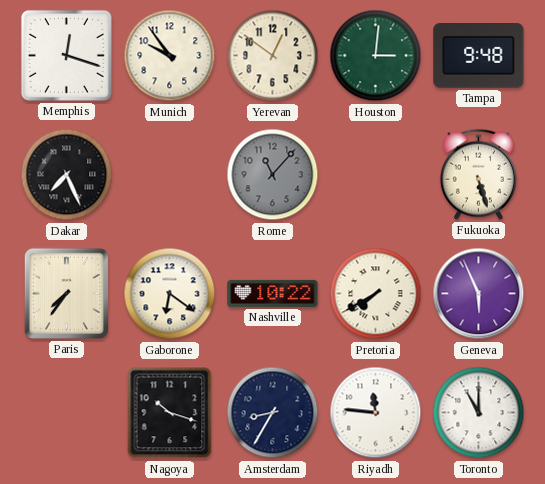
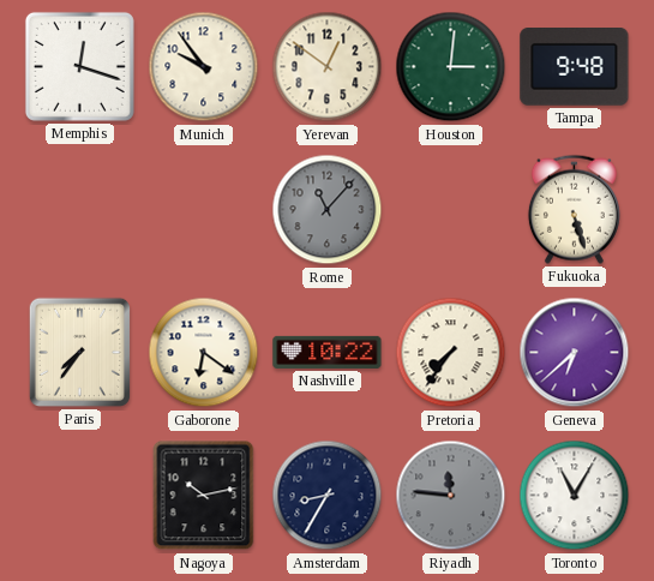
Dakar: 7:26 -> none
Pretoria: 7:40 -> 7:36
Geneva: 5:56 -> 6:38
Nagoya: 10:18 -> 10:13
Riyadh dial: white -> grey
Toronto: 11:00 -> 11:05
